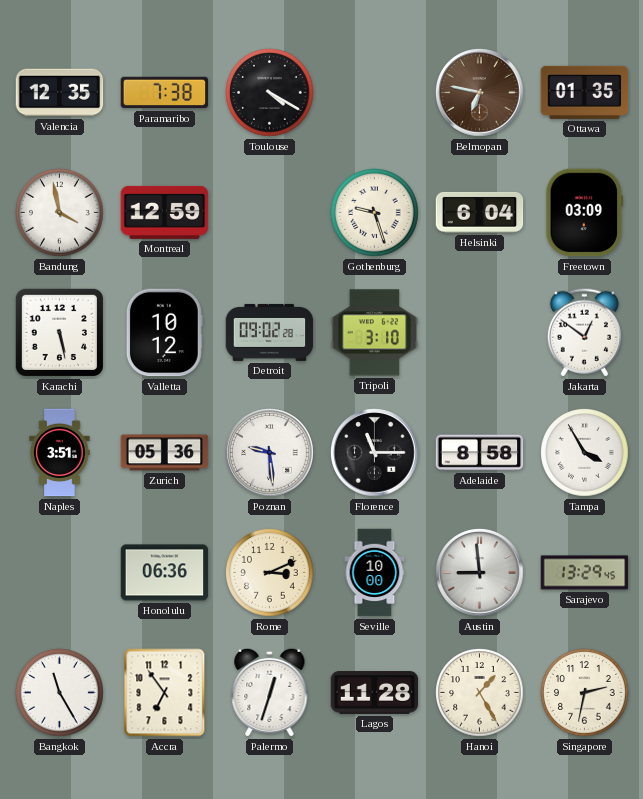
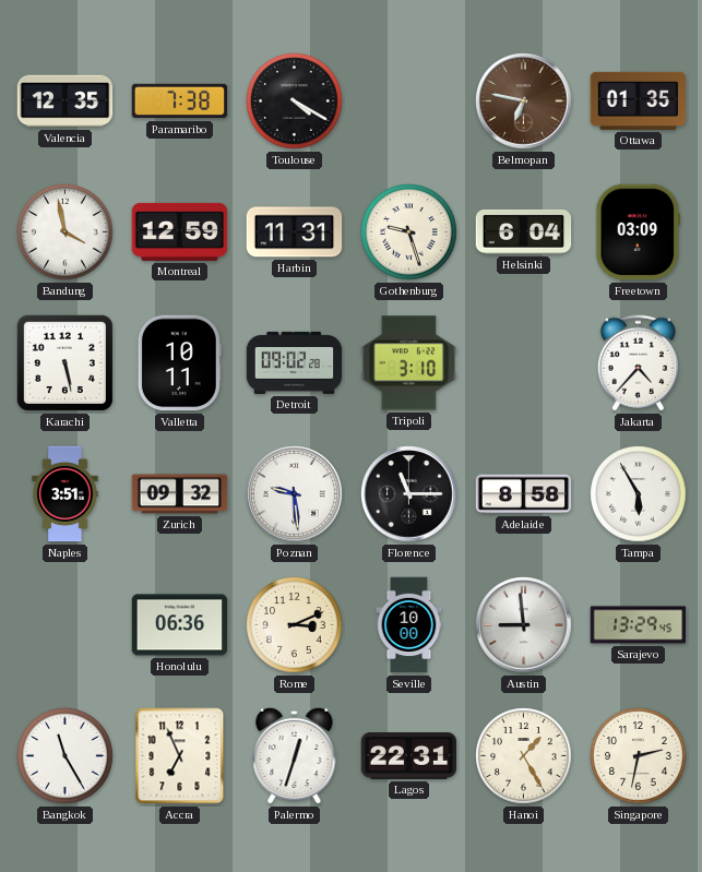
Harbin: none -> 11:31
Valletta: 10:12 -> 10:11
Jakarta: 12:51 -> 4:37
Zurich: 05:36 -> 09:32
Tampa: 3:55 -> 5:55
Accra: 6:54 -> 6:56
Lagos: 11:28 -> 22:31
